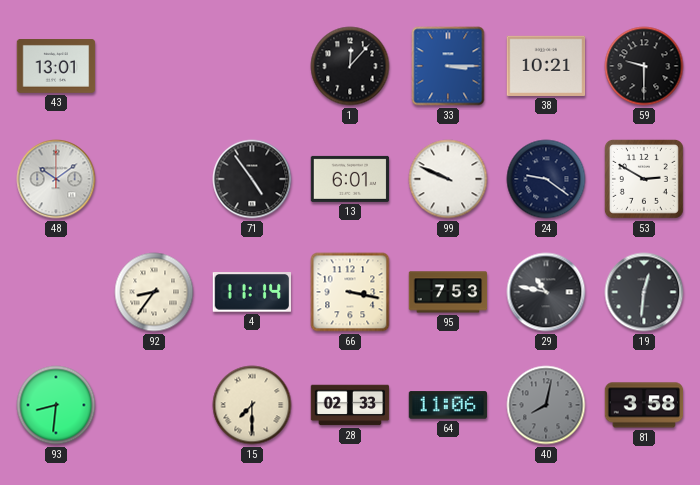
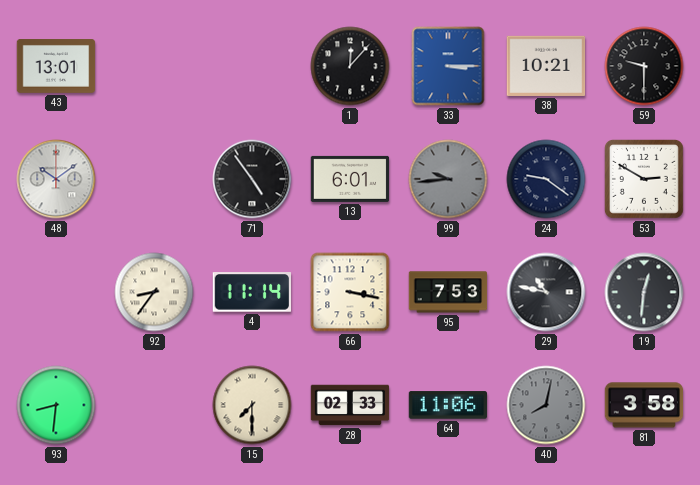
99: 9:49 -> 9:44
99 dial: white -> grey
